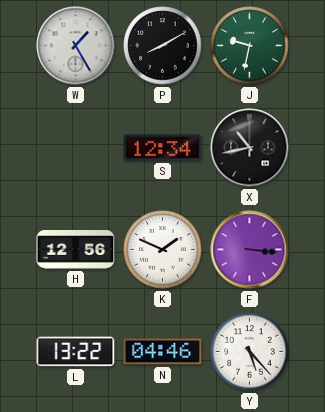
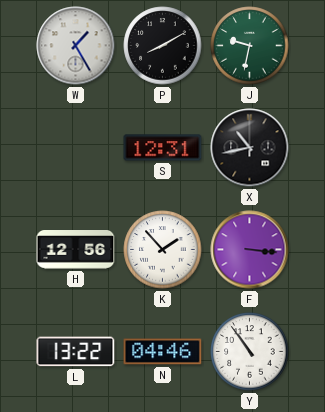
S: 12:34 -> 12:31
K: 1:49 -> 1:53
Y: 5:23 -> 10:54
